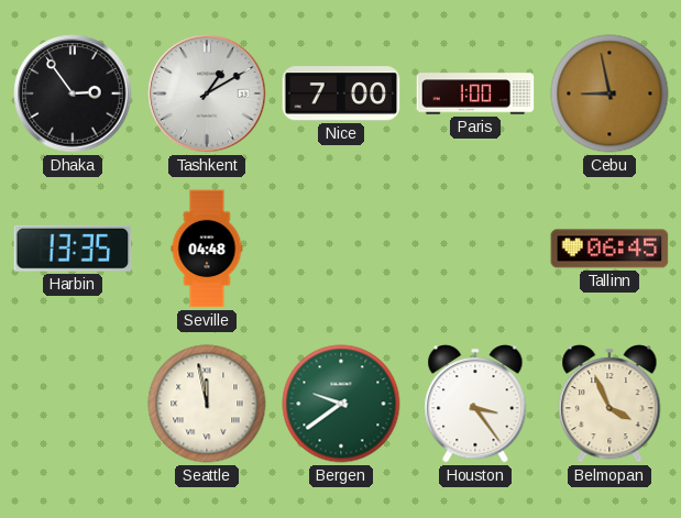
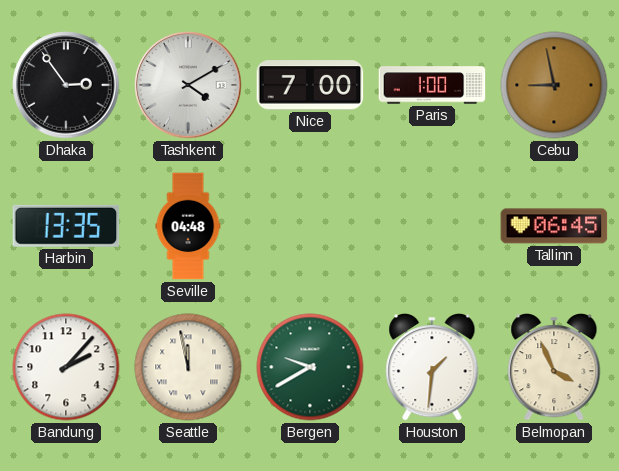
Tashkent: 1:10 -> 4:10
Bandung: none -> 2:07
Bergen: 9:39 -> 9:40
Houston: 3:24 -> 1:31
